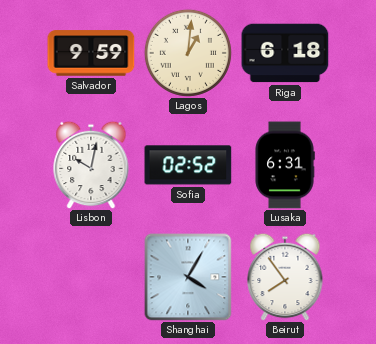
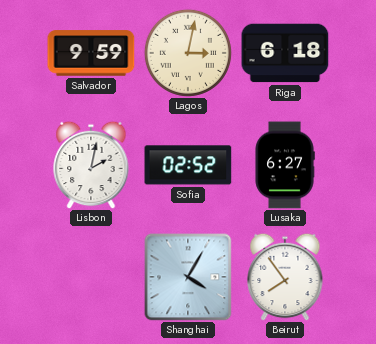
Lagos: 1:01 -> 3:02
Lisbon: 10:02 -> 2:02
Lusaka: 6:31 -> 6:27
